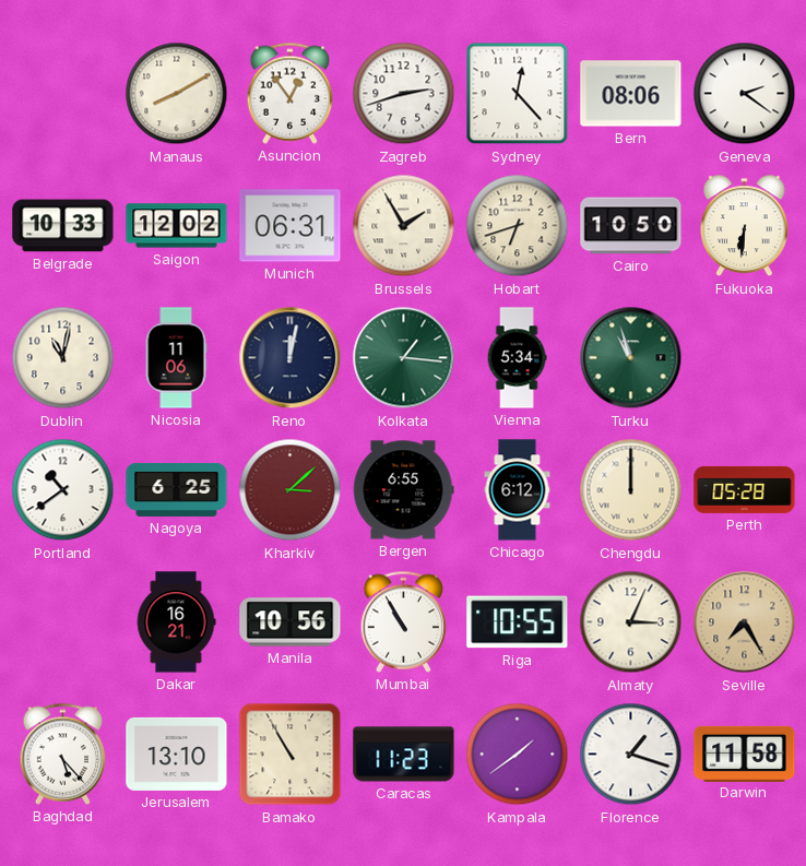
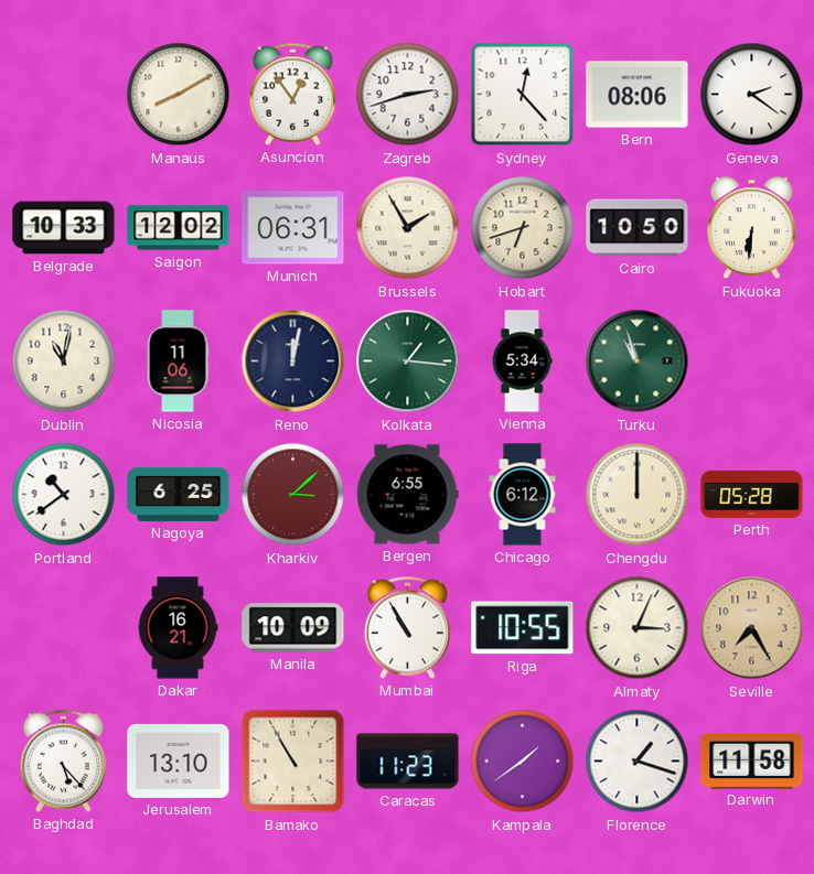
Manila: 10:56 -> 10:09
